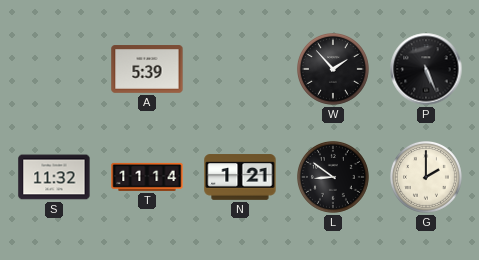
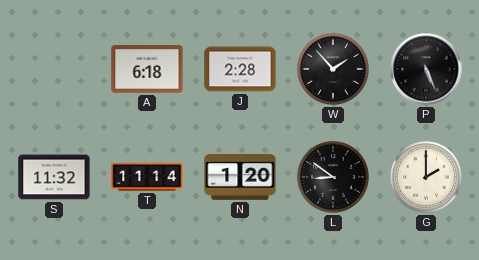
A: 5:39 -> 6:18
J: none -> 2:28
N: 1:21 -> 1:20
